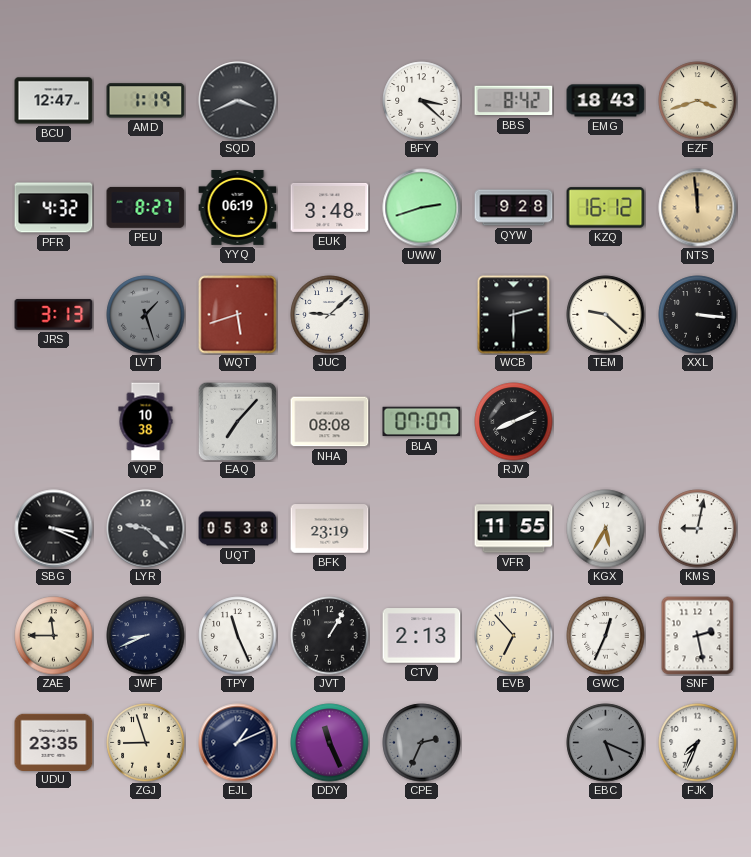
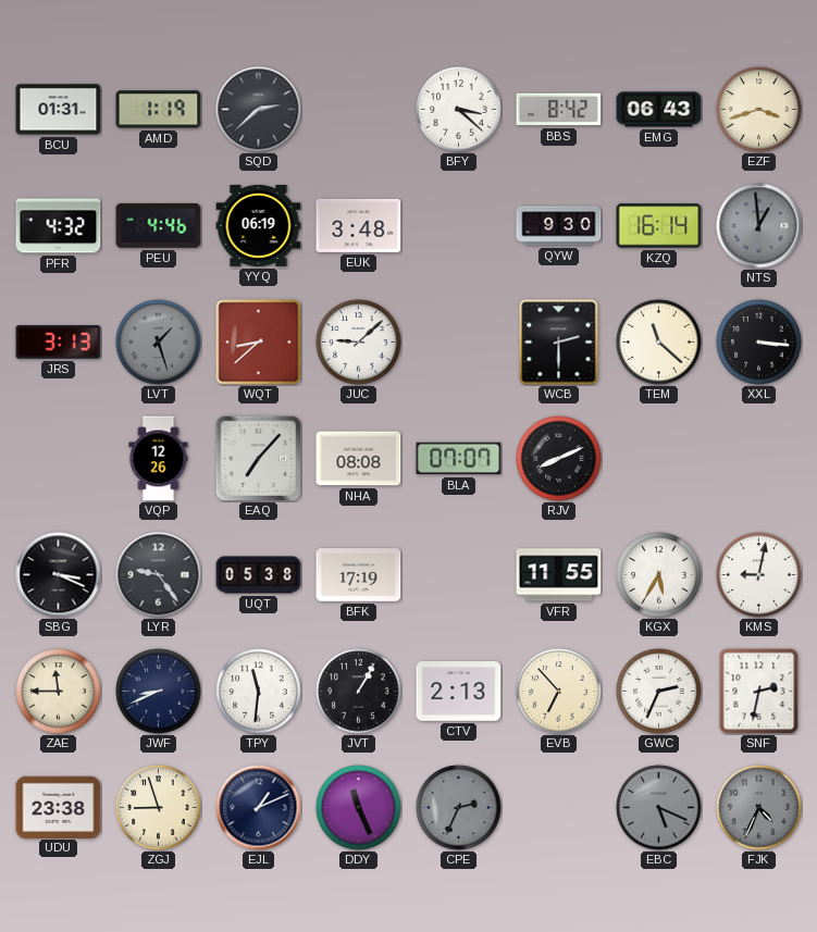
BCU: 12:47 -> 01:31
SQD: 3:41 -> 2:38
EMG: 18:43 -> 06:43
PEU: 8:27 -> 4:46
UWW: 2:42 -> none
QYW: 9:28 -> 9:30
KZQ: 16:12 -> 16:14
NTS: 11:59 -> 12:59
NTS dial: champagne -> grey
WQT: 5:42 -> 8:38
TEM: 9:22 -> 11:22
VQP: 10:38 -> 12:26
LYR: 9:22 -> 9:24
BFK: 23:19 -> 17:19
TPY: 11:26 -> 11:31
GWC: 12:34 -> 2:34
SNF: 2:28 -> 2:32
UDU: 23:35 -> 23:38
FJK: 7:34 -> 4:34
FJK dial: white -> grey
